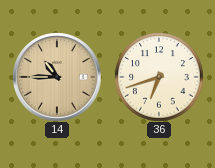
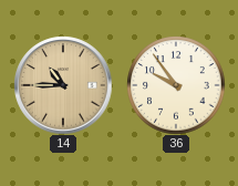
36: 6:42 -> 9:54
